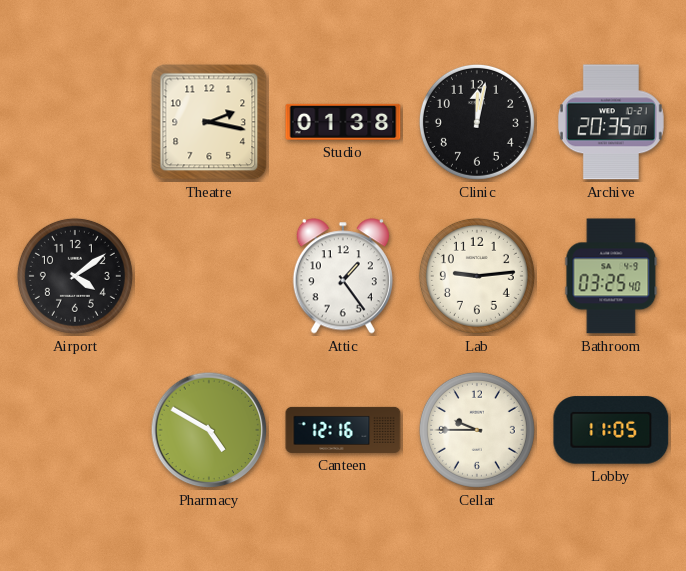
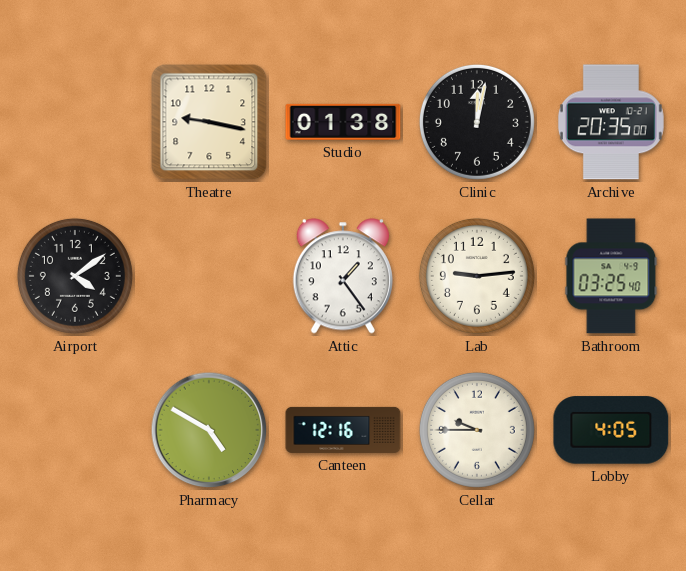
Theatre: 2:17 -> 9:17
Lobby: 11:05 -> 4:05
